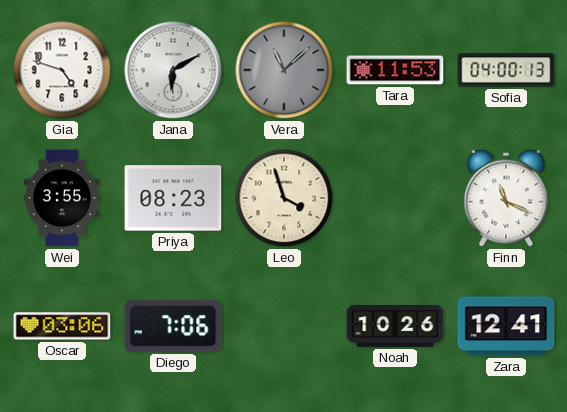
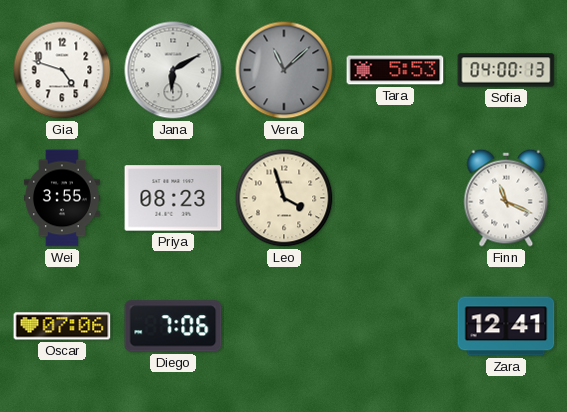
Tara: 11:53 -> 5:53
Oscar: 03:06 -> 07:06
Noah: 10:26 -> none
